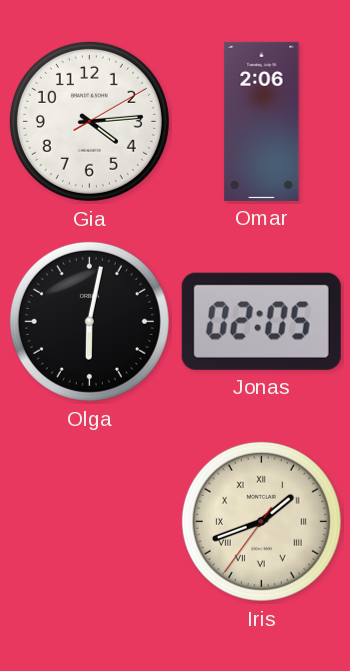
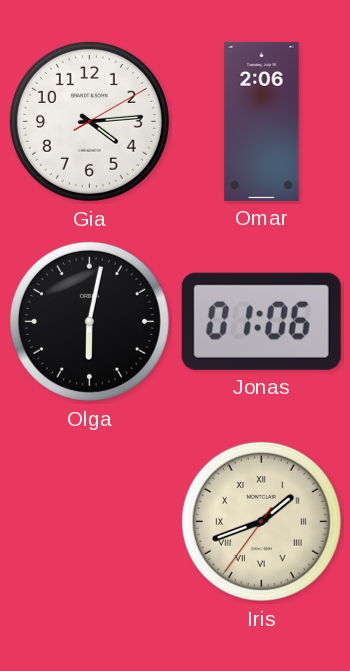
Jonas: 02:05 -> 01:06
